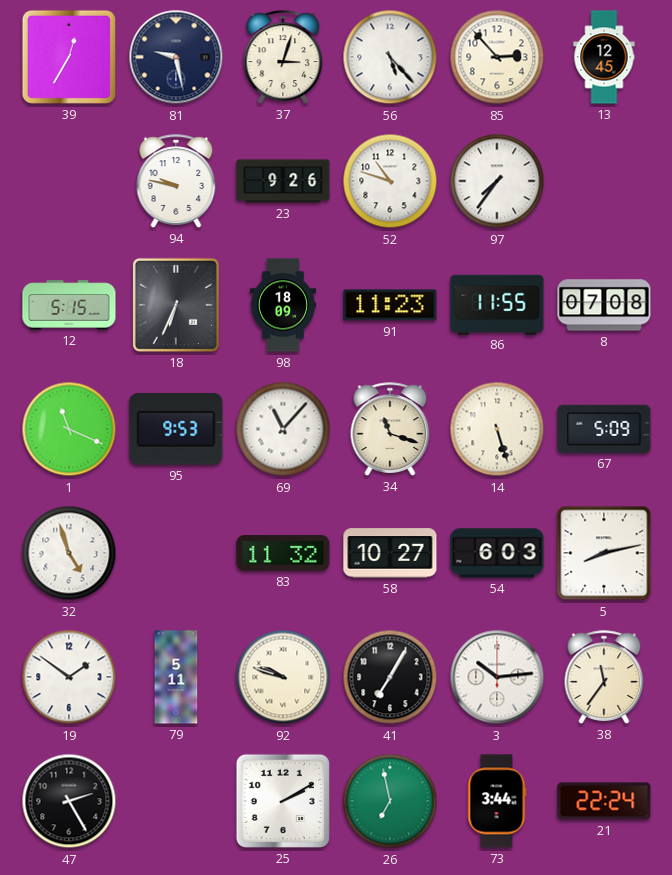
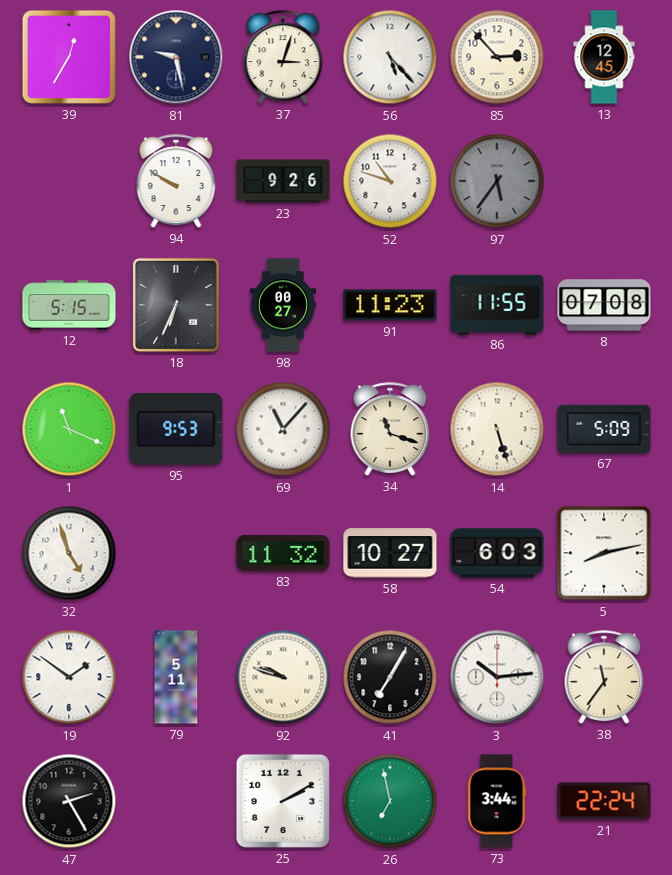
94: 9:47 -> 9:50
97: 7:36 -> 5:36
97 dial: white -> grey
98: 18:09 -> 00:27
